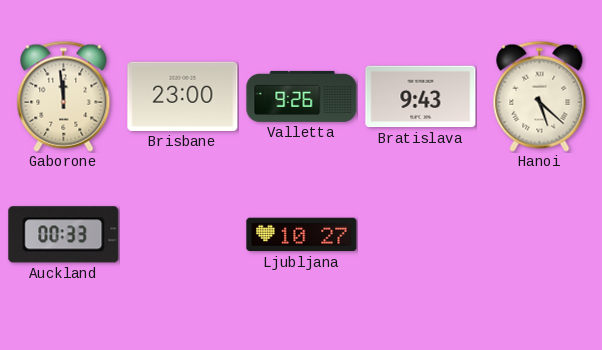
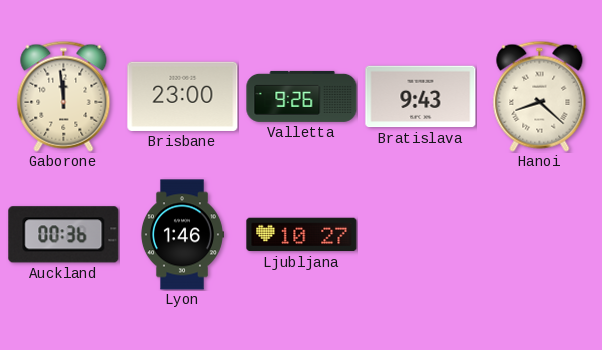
Hanoi: 5:22 -> 8:22
Auckland: 00:33 -> 00:36
Lyon: none -> 1:46
